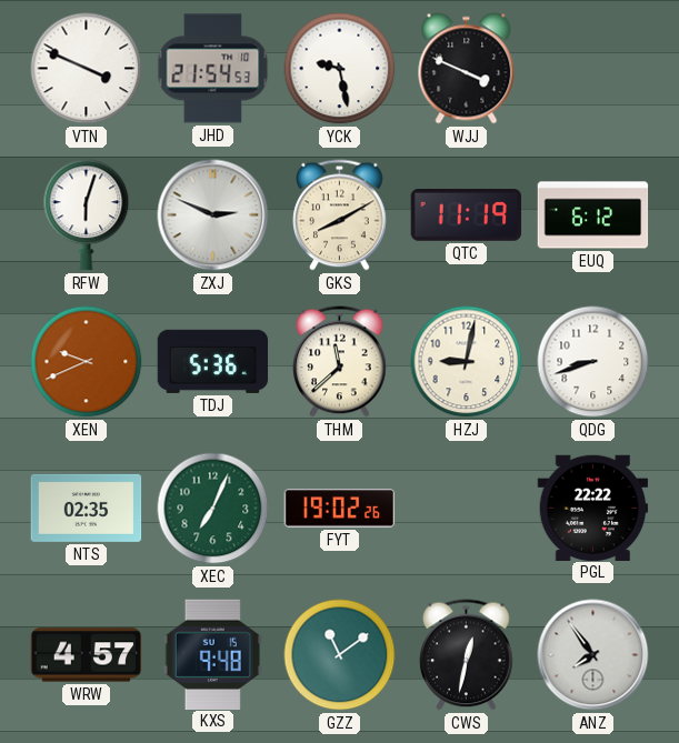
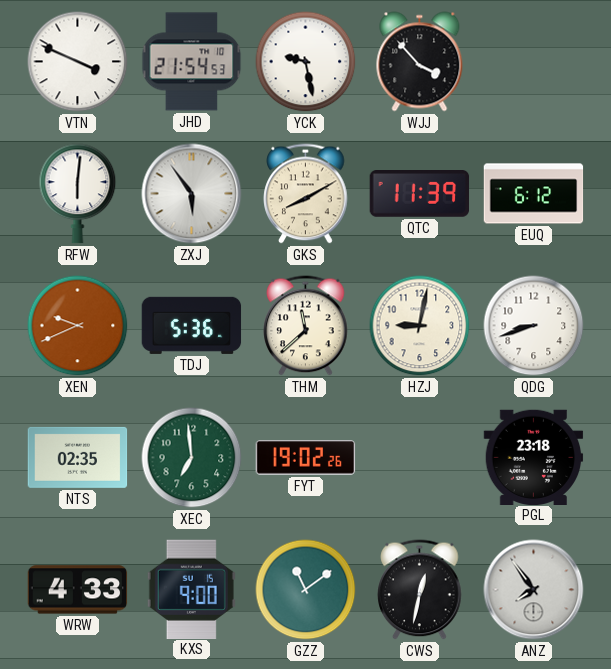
WJJ: 3:49 -> 3:53
RFW: 6:03 -> 6:01
ZXJ: 2:49 -> 5:54
QTC: 11:19 -> 11:39
XEC: 7:04 -> 6:59
PGL: 22:22 -> 23:18
WRW: 4:57 -> 4:33
KXS: 9:48 -> 9:00
